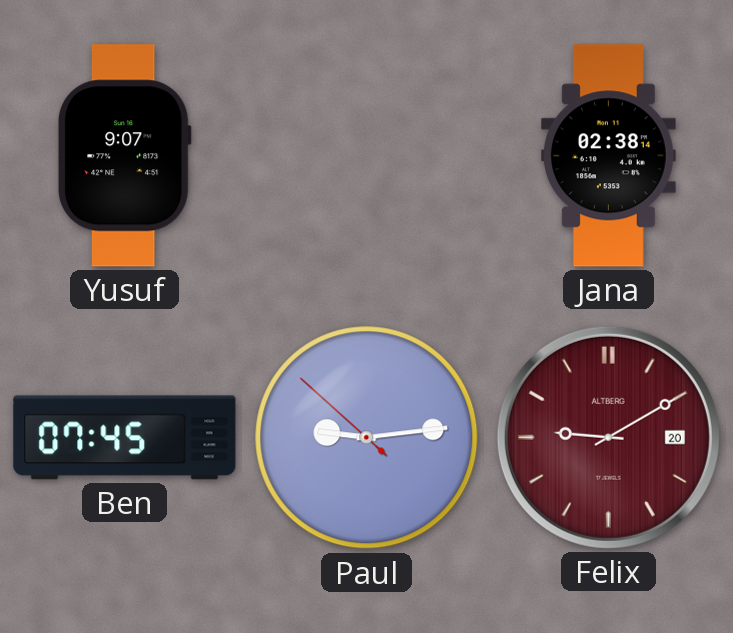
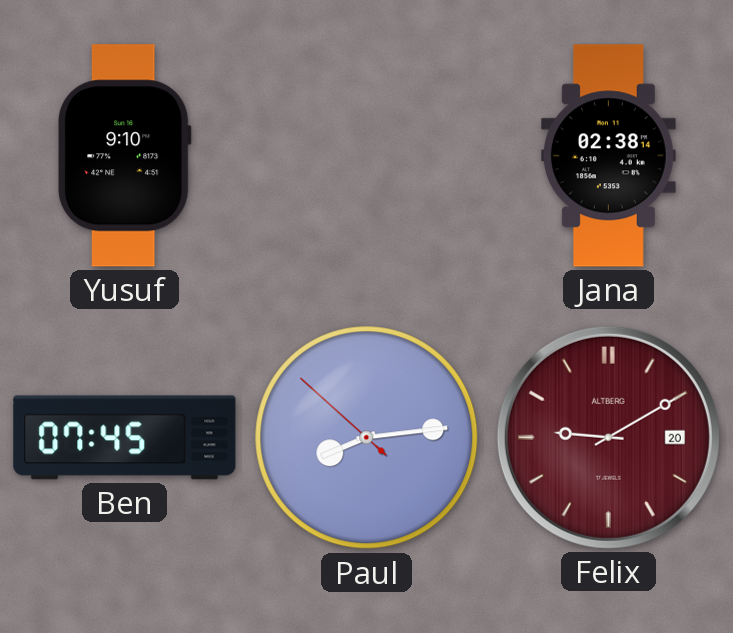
Yusuf: 9:07 -> 9:10
Paul: 9:13 -> 8:13
